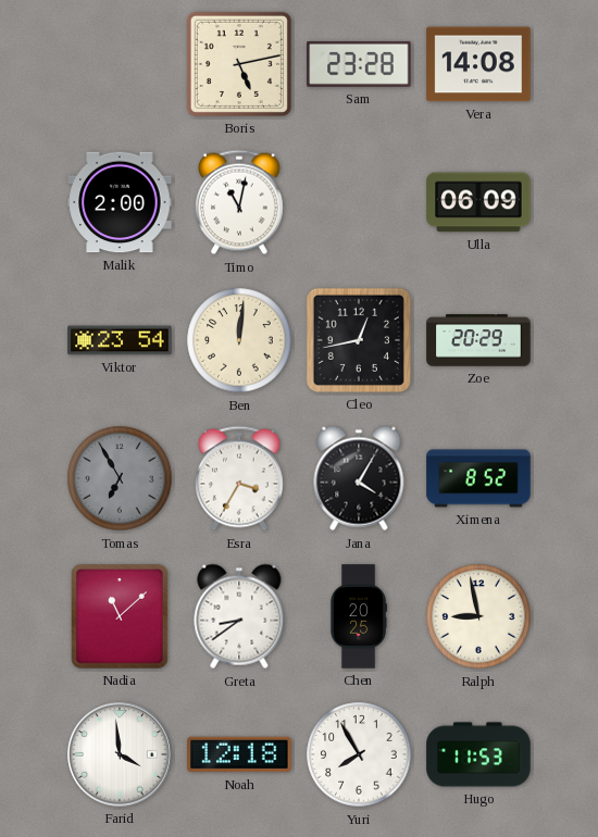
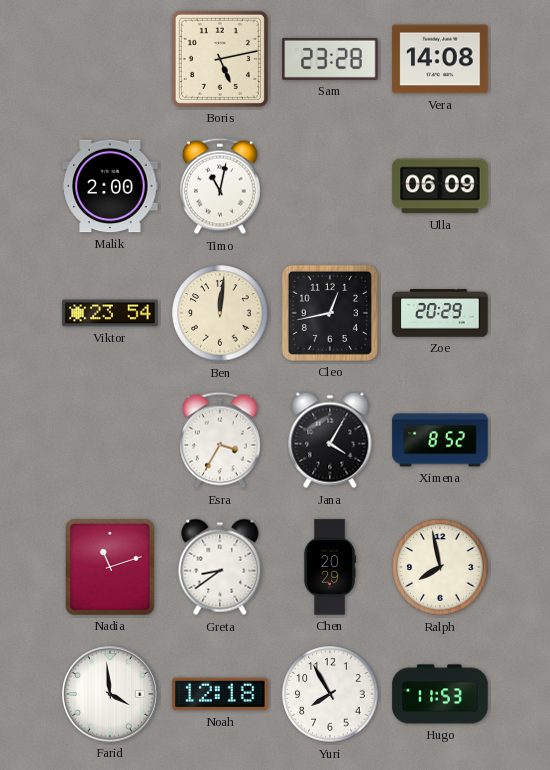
Tomas: 6:55 -> none
Nadia: 11:08 -> 11:12
Chen: 20:25 -> 20:29
Ralph: 8:58 -> 7:58
